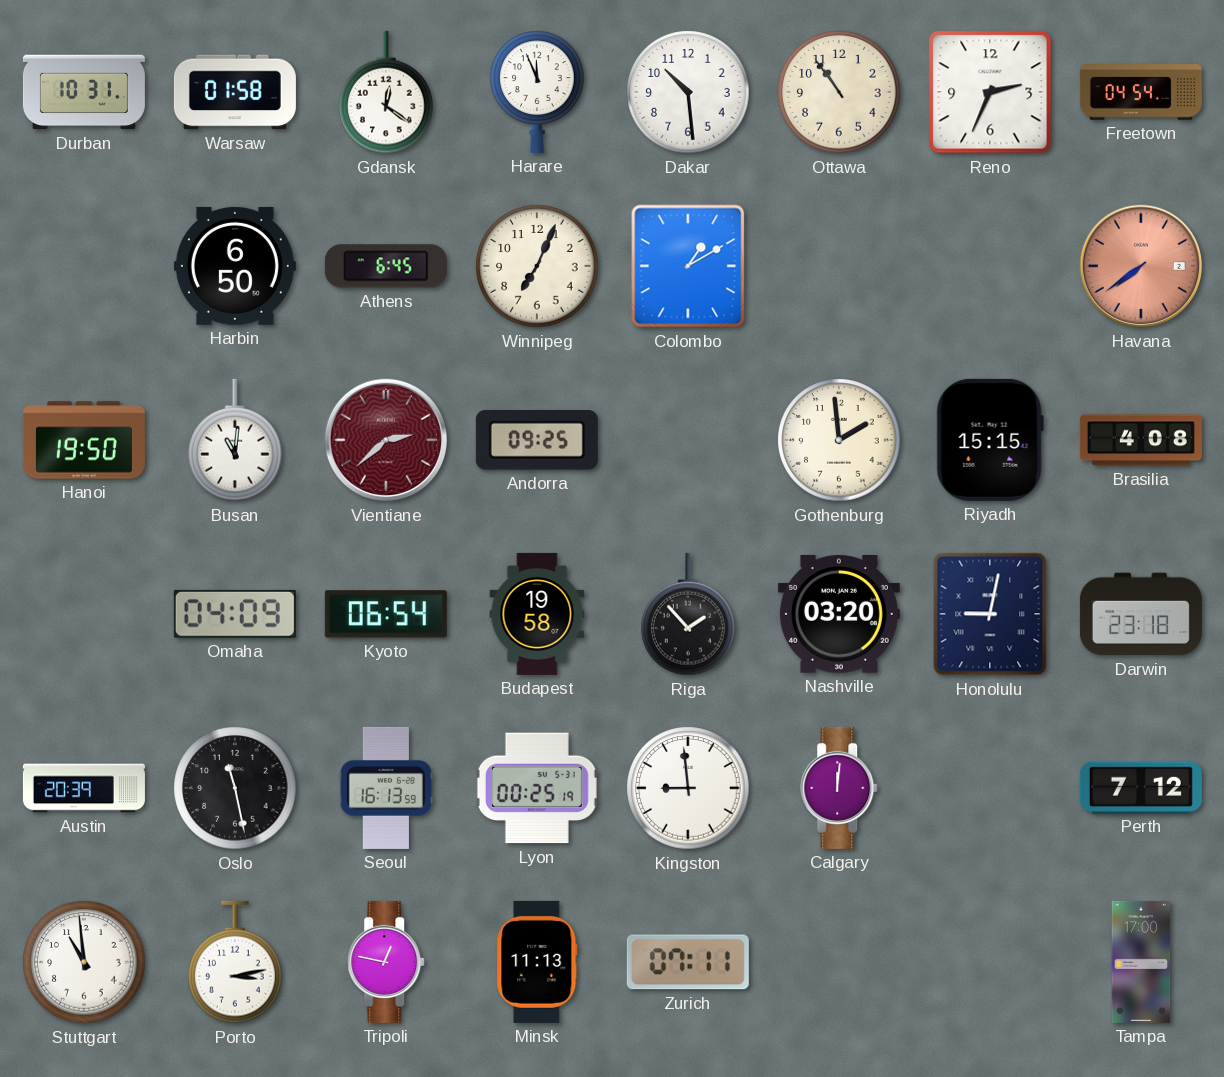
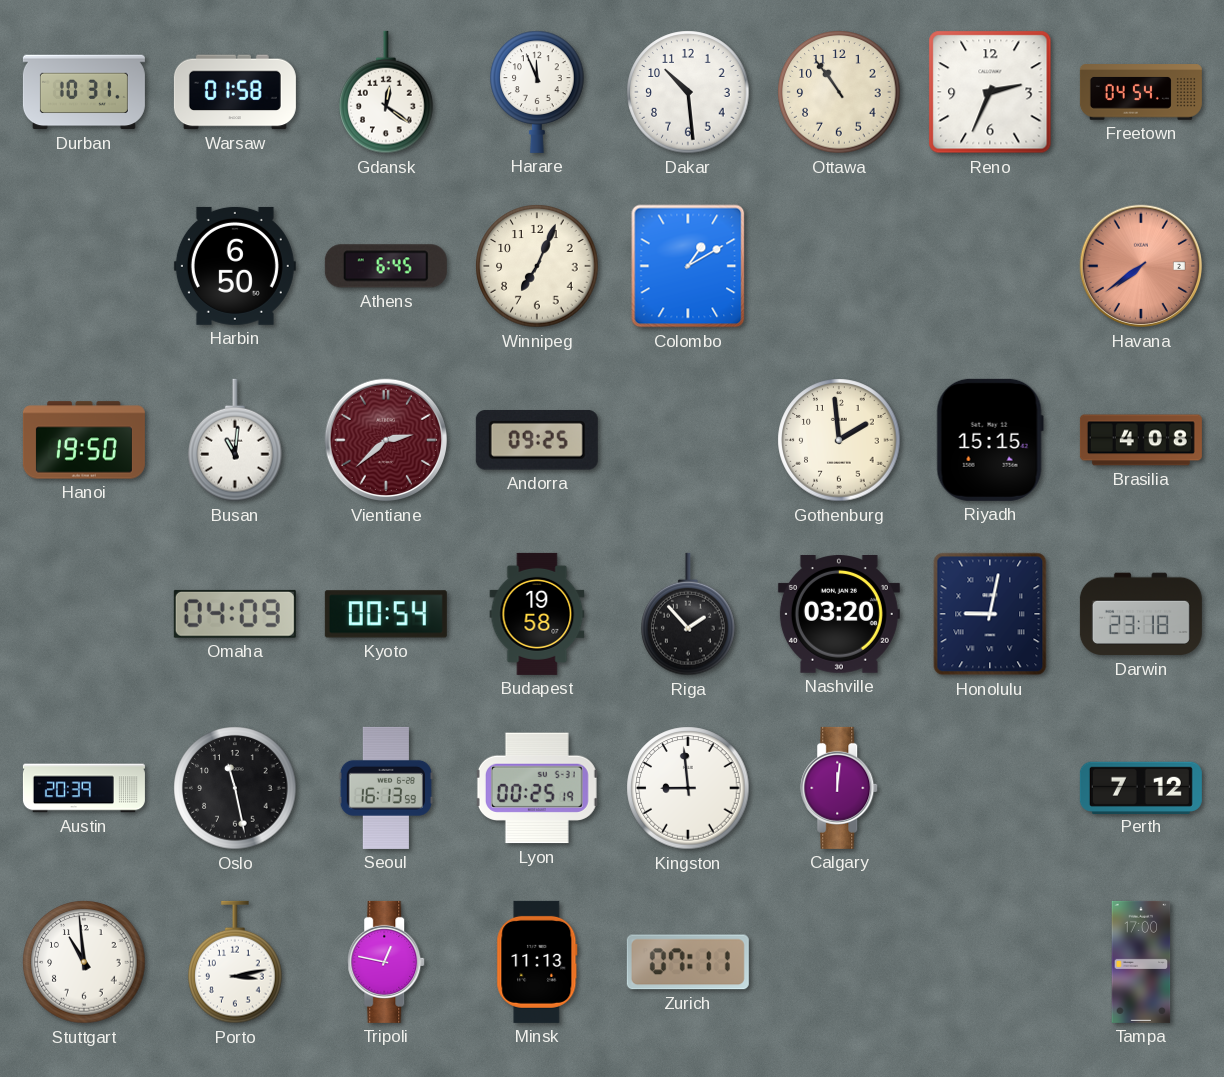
Kyoto: 06:54 -> 00:54
